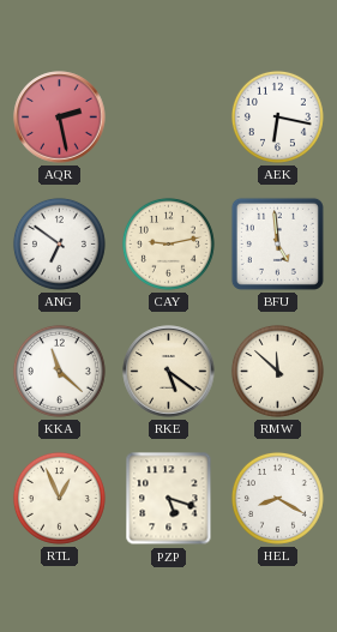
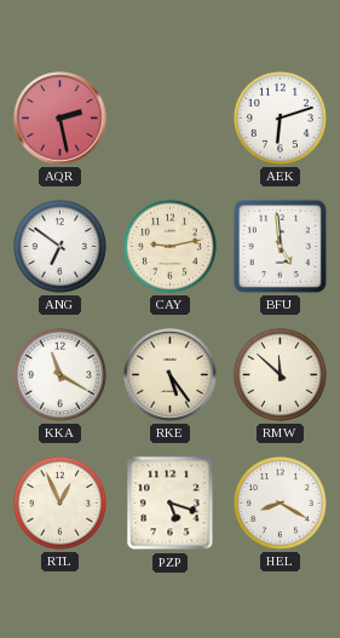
AEK: 6:17 -> 6:12
KKA: 11:22 -> 11:20
RKE: 5:21 -> 5:24
